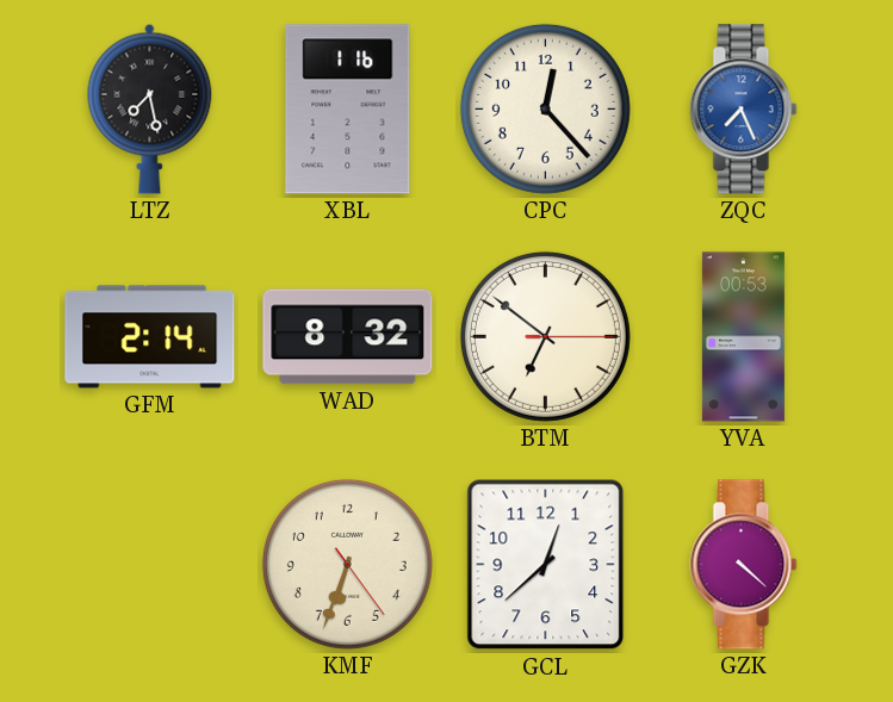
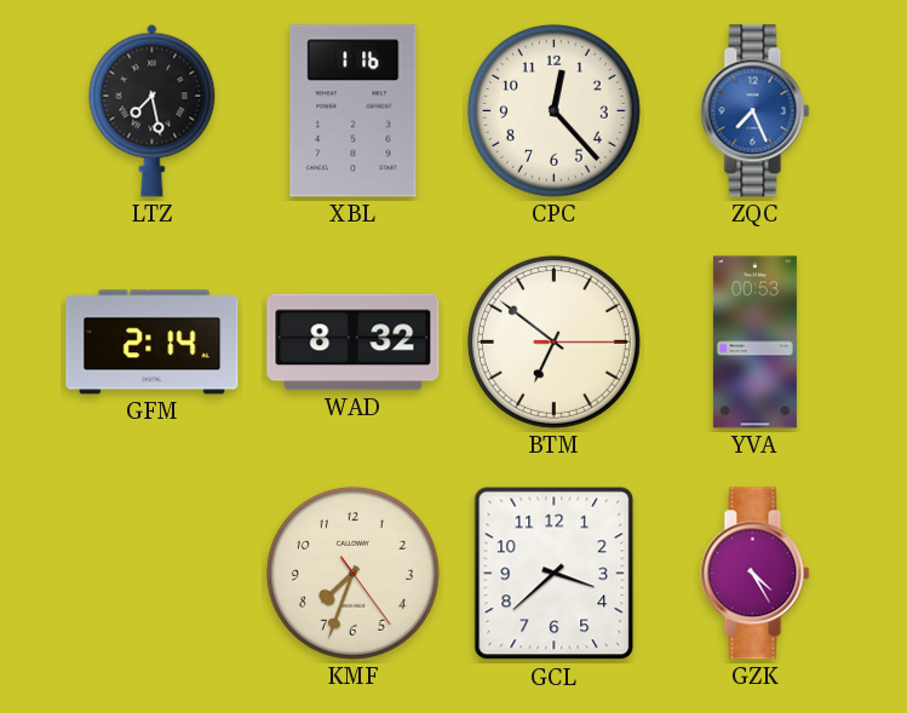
KMF: 6:33 -> 7:33
GCL: 12:38 -> 3:38
GZK: 4:22 -> 4:25
